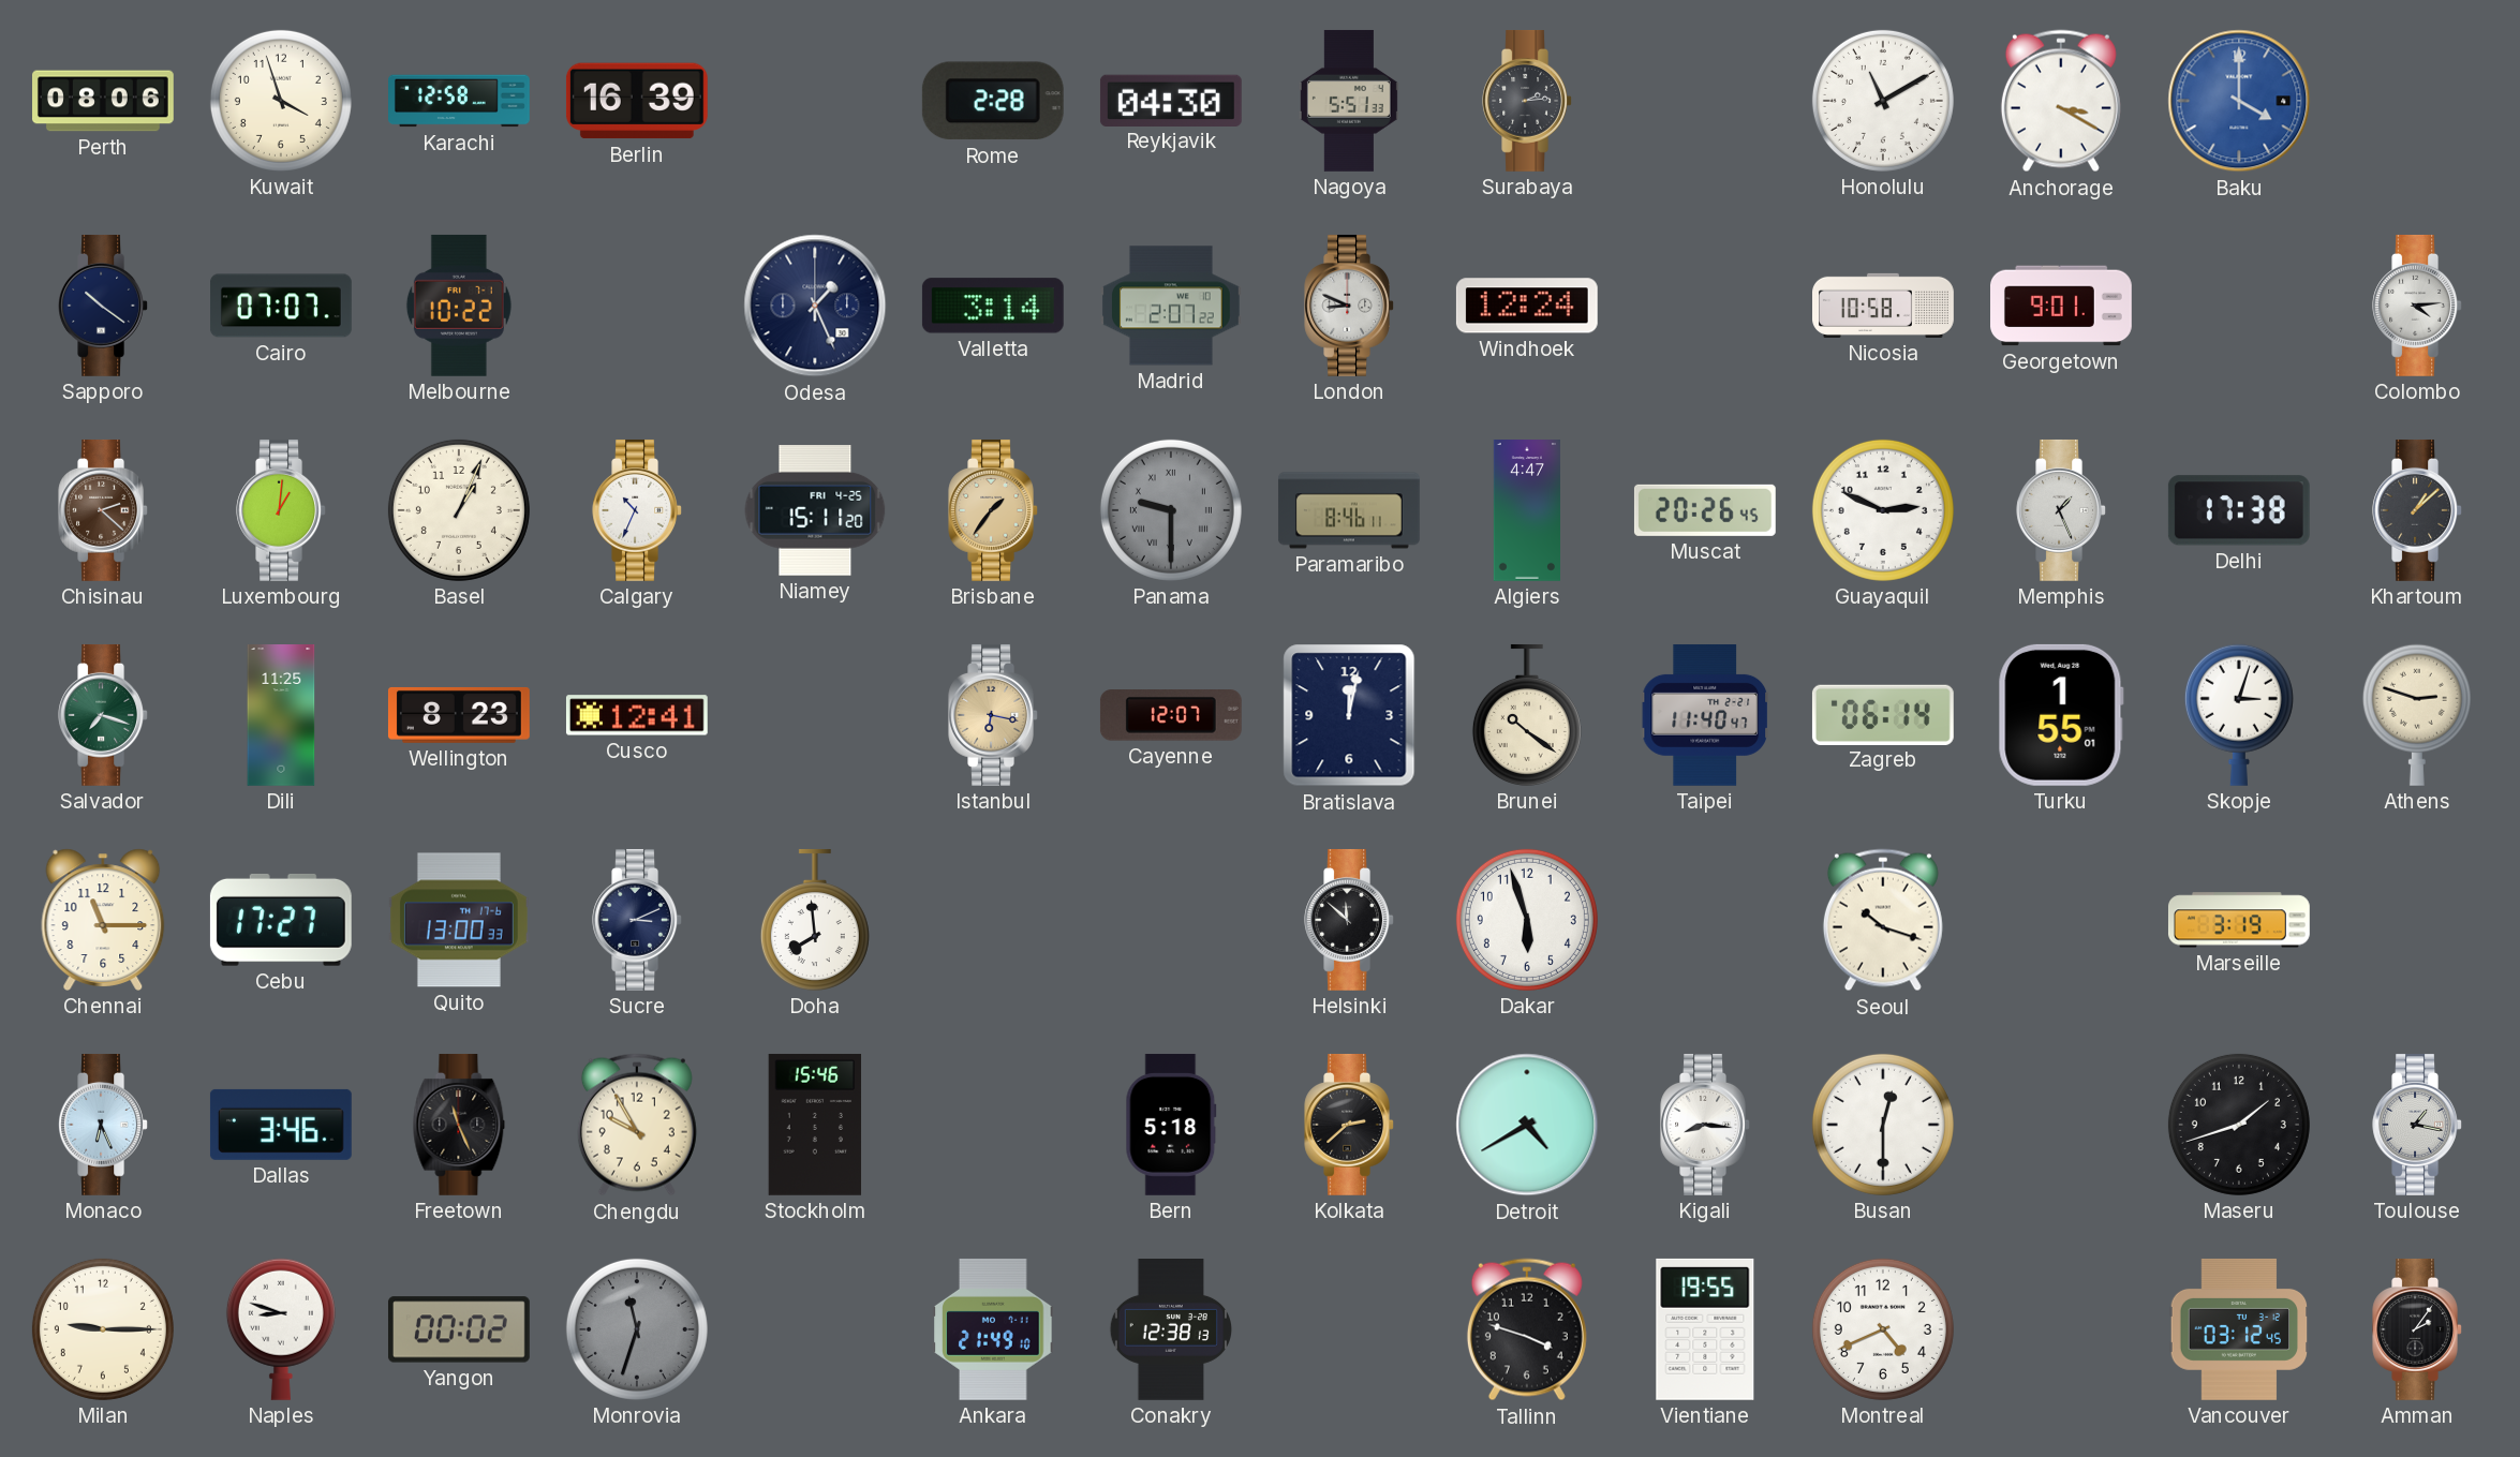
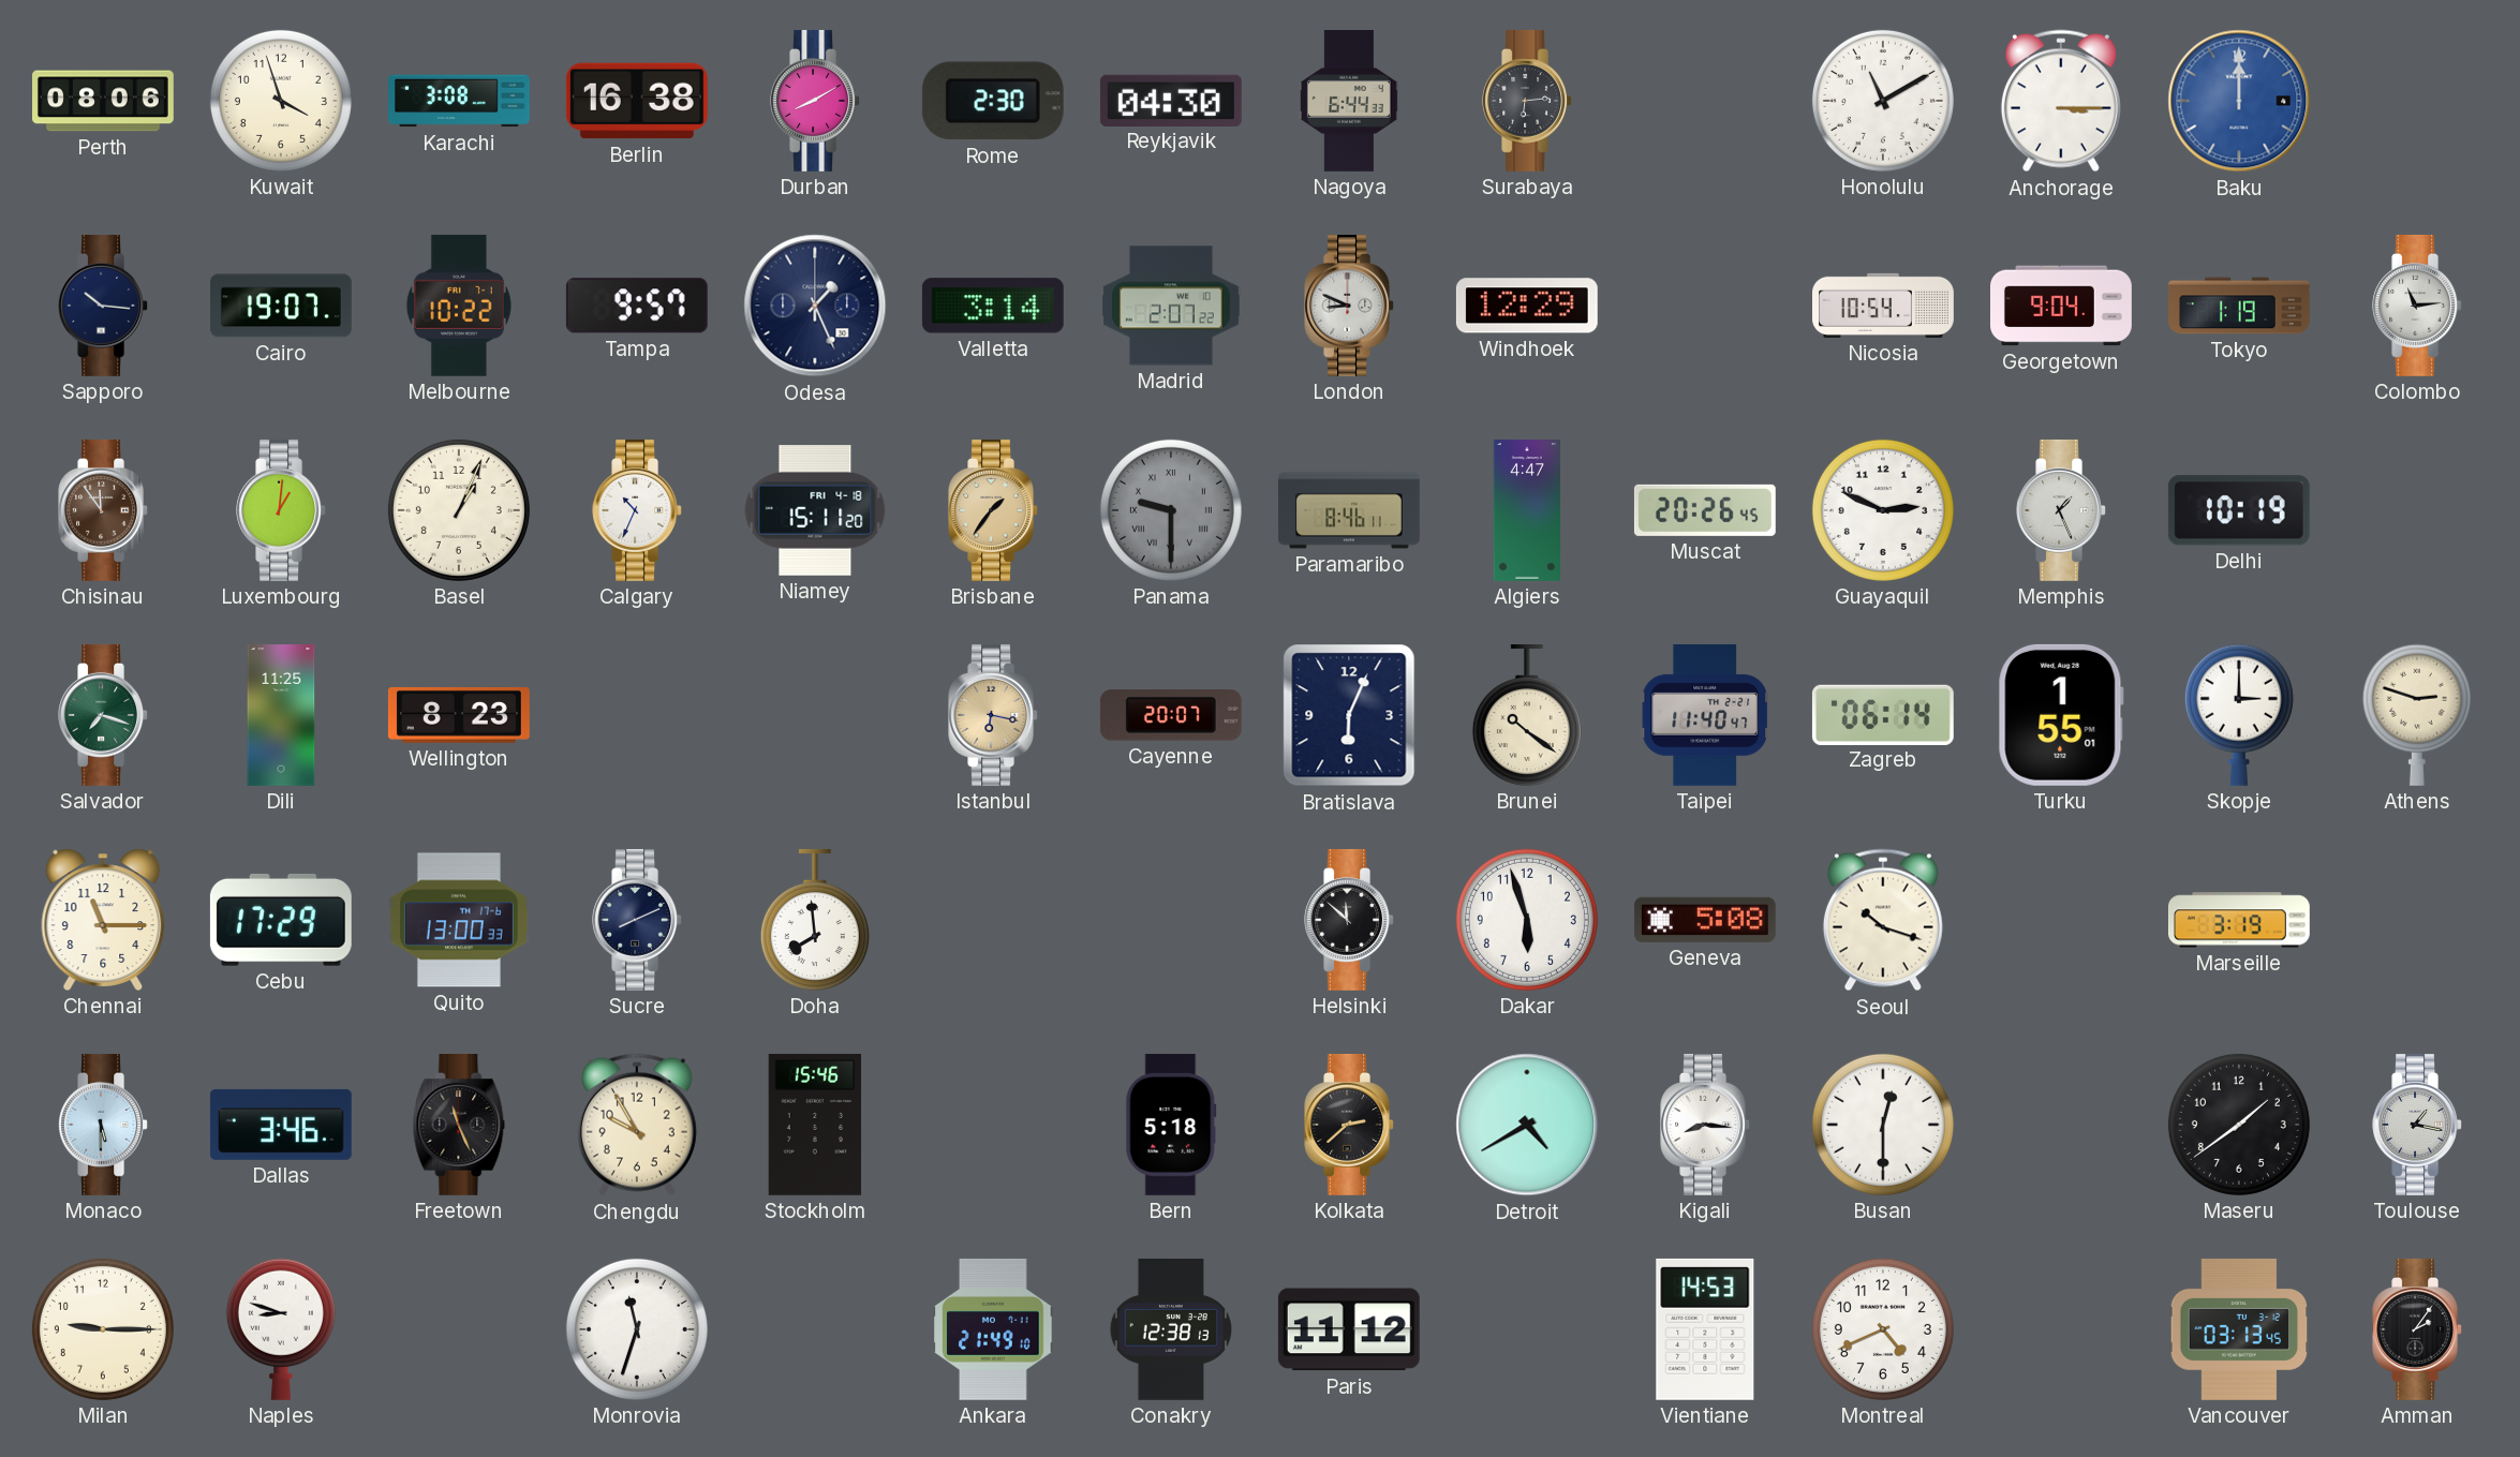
Karachi: 12:58 -> 3:08
Berlin: 16:39 -> 16:38
Durban: none -> 8:10
Rome: 2:28 -> 2:30
Nagoya: 5:51 -> 6:44
Surabaya: 2:14 -> 6:14
Anchorage: 3:20 -> 3:15
Baku: 4:00 -> 12:00
Sapporo: 10:21 -> 10:16
Cairo: 07:07 -> 19:07
Tampa: none -> 9:57
Windhoek: 12:24 -> 12:29
Nicosia: 10:58 -> 10:54
Georgetown: 9:01 -> 9:04
Tokyo: none -> 1:19
Colombo: 4:14 -> 11:14
Chisinau: 2:22 -> 11:54
Niamey date: FRI 4-25 -> FRI 4-18
Delhi: 17:38 -> 10:19
Khartoum: 1:08 -> none
Cusco: 12:41 -> none
Cayenne: 12:07 -> 20:07
Bratislava: 12:02 -> 6:04
Skopje: 3:03 -> 3:00
Cebu: 17:27 -> 17:29
Sucre: 3:11 -> 8:11
Geneva: none -> 5:08
Monaco: 6:26 -> 5:30
Maseru: 1:42 -> 1:39
Yangon: 00:02 -> none
Monrovia dial: grey -> white
Paris: none -> 11:12
Tallinn: 3:48 -> none
Vientiane: 19:55 -> 14:53
Vancouver: 03:12 -> 03:13
